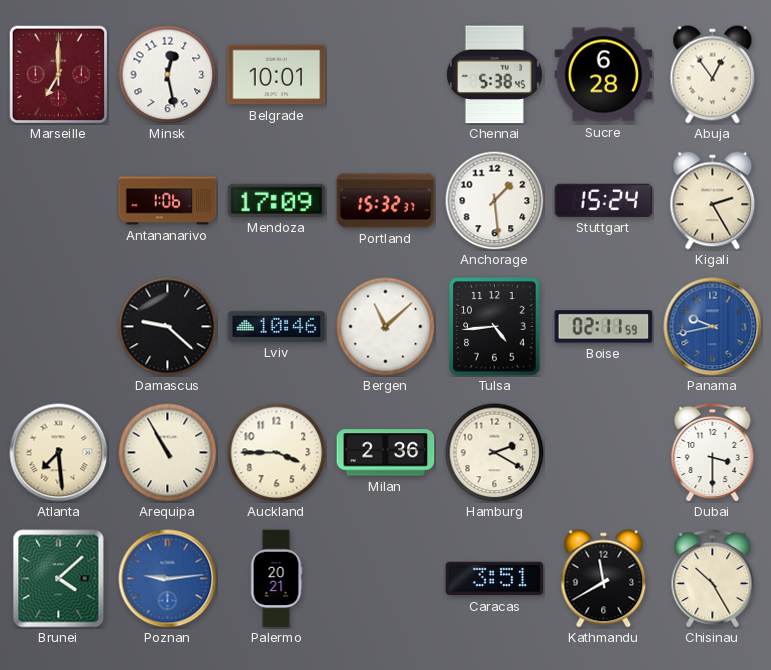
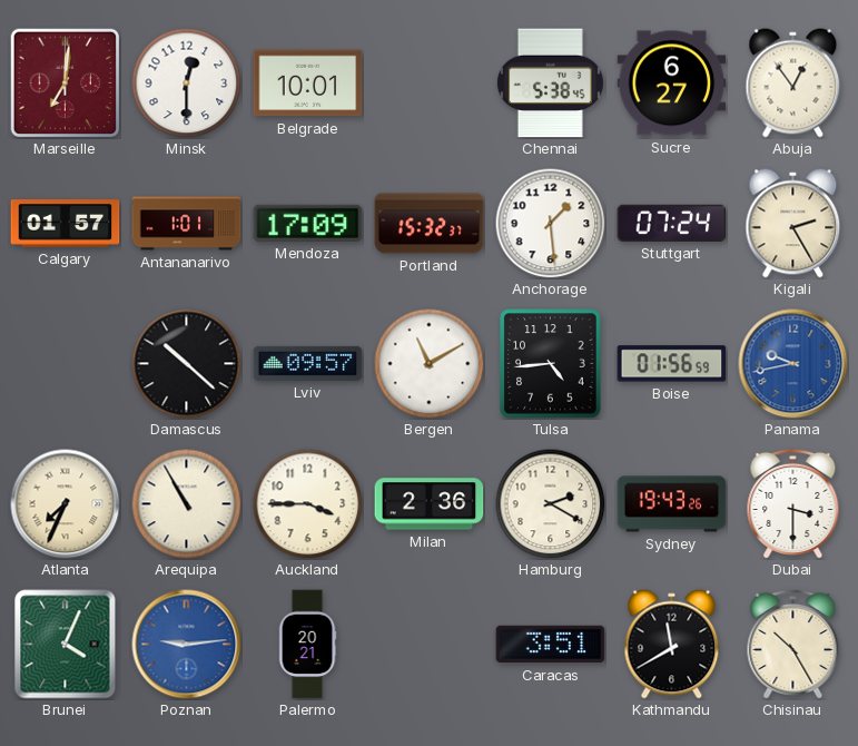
Marseille: 7:00 -> 7:01
Minsk: 12:28 -> 12:30
Sucre: 6:28 -> 6:27
Calgary: none -> 01:57
Antananarivo: 1:06 -> 1:01
Stuttgart: 15:24 -> 07:24
Damascus: 9:22 -> 10:22
Lviv: 10:46 -> 09:57
Bergen: 11:08 -> 11:10
Boise: 02:11 -> 01:56
Atlanta: 7:29 -> 7:34
Sydney: none -> 19:43
Brunei: 4:08 -> 4:04
